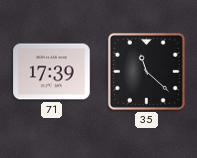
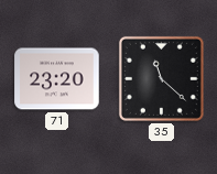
71: 17:39 -> 23:20
